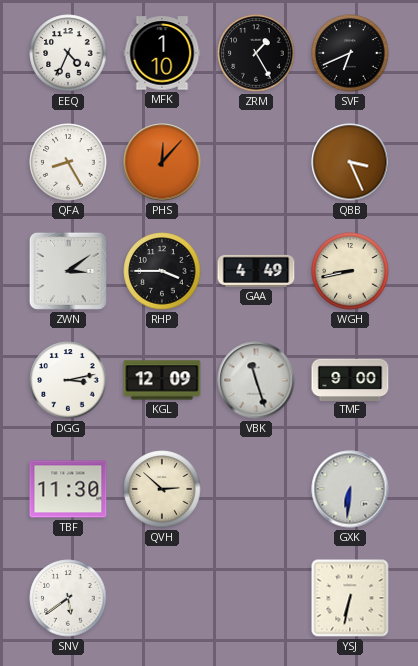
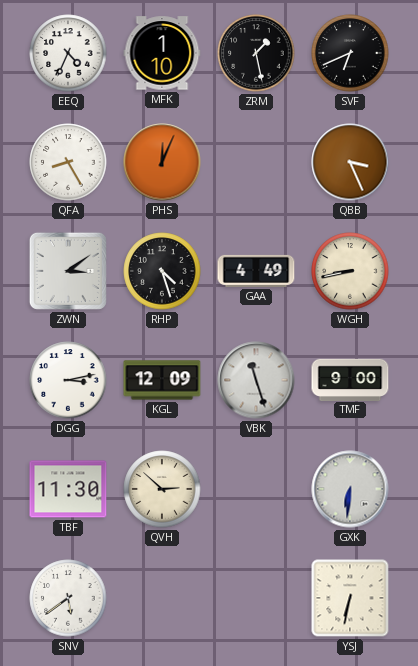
ZRM: 1:25 -> 1:28
PHS: 12:07 -> 12:04
RHP: 3:45 -> 4:27
